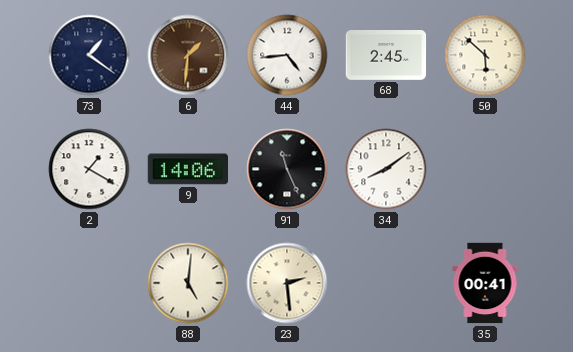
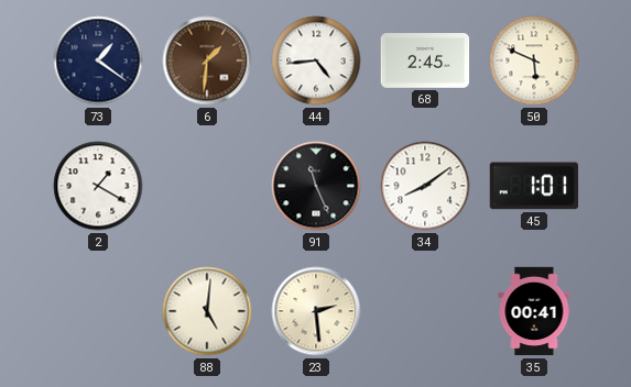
50: 5:52 -> 5:49
9: 14:06 -> none
45: none -> 1:01
